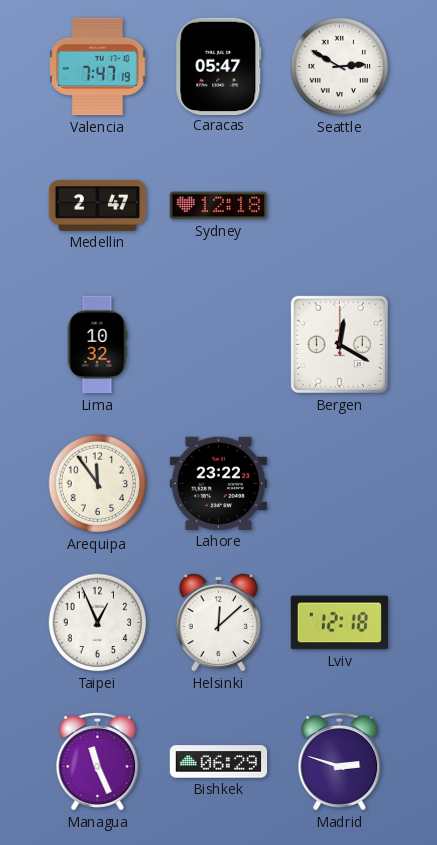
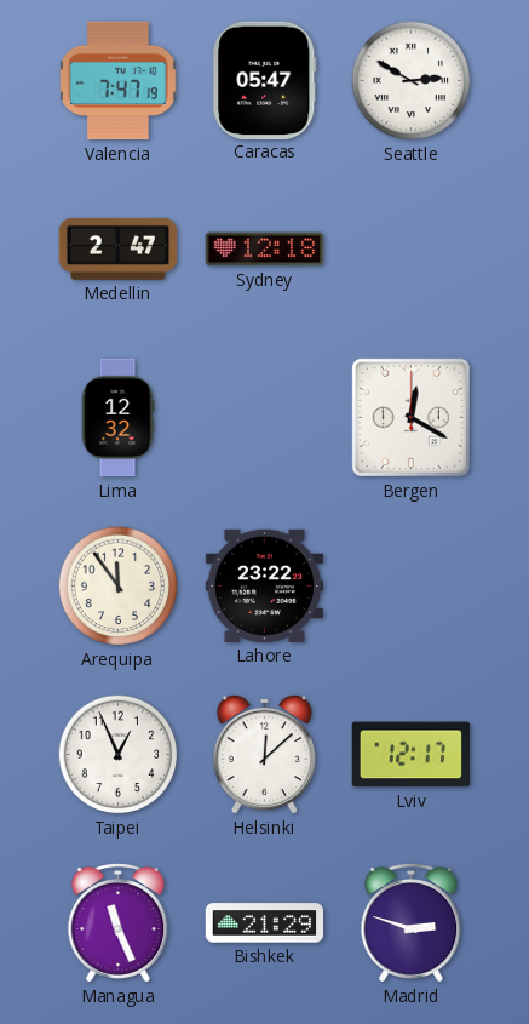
Lima: 10:32 -> 12:32
Lviv: 12:18 -> 12:17
Bishkek: 06:29 -> 21:29
